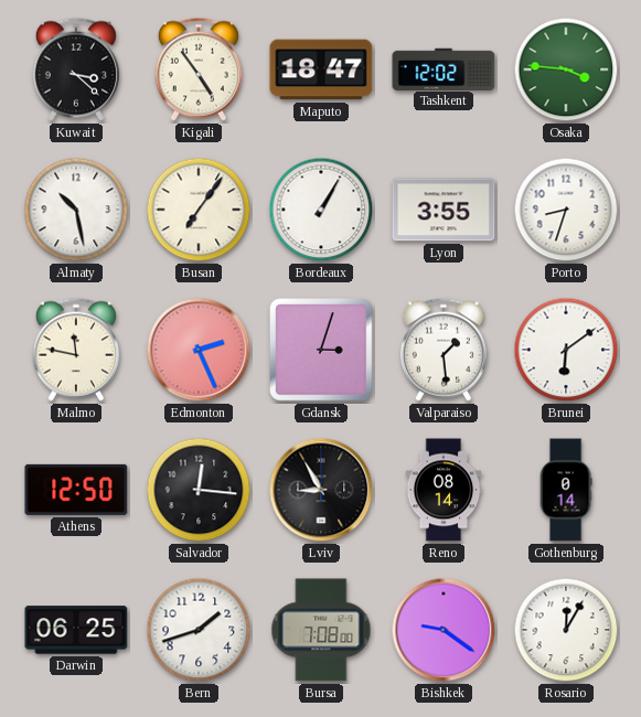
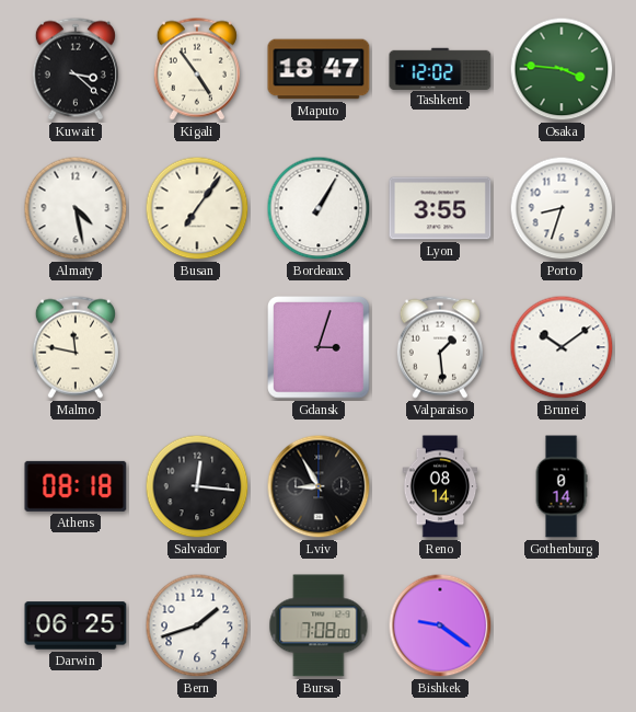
Almaty: 10:28 -> 4:28
Edmonton: 2:26 -> none
Brunei: 6:09 -> 10:09
Athens: 12:50 -> 08:18
Rosario: 12:05 -> none
